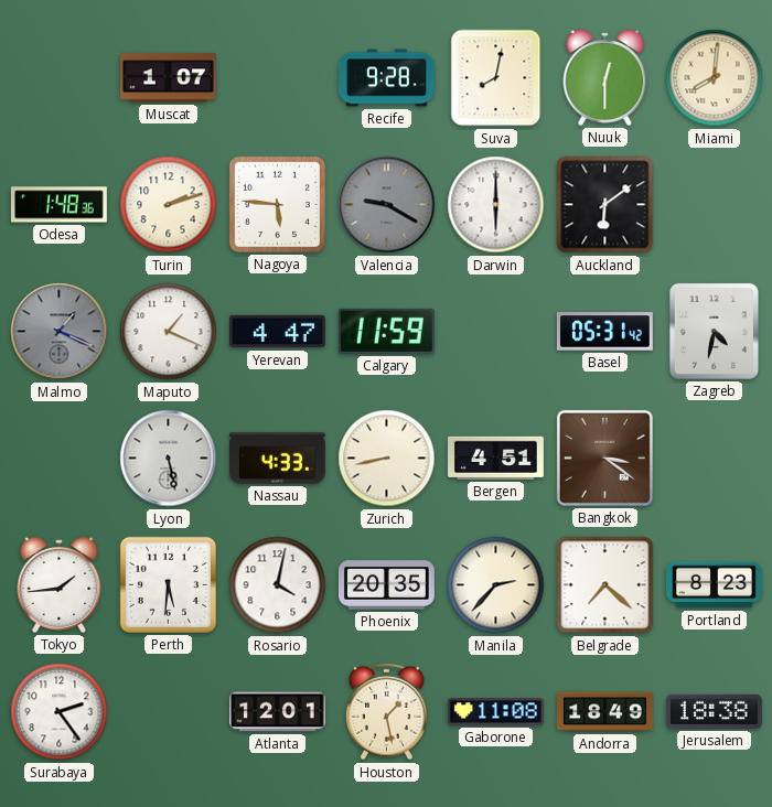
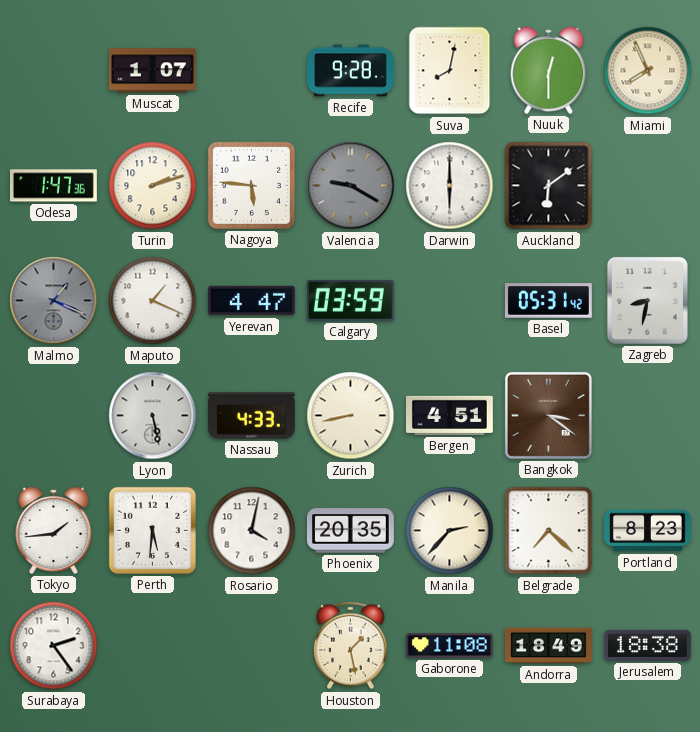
Miami: 8:01 -> 7:56
Odesa: 1:48 -> 1:47
Calgary: 11:59 -> 03:59
Zagreb: 4:32 -> 8:32
Atlanta: 12:01 -> none
